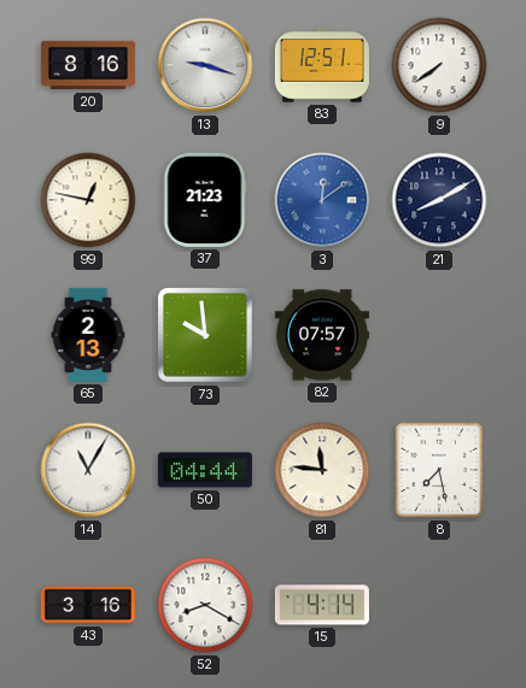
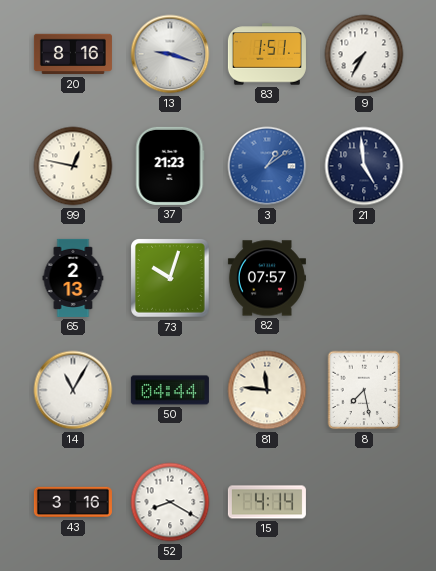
83: 12:51 -> 1:51
9: 7:39 -> 7:35
3: 12:09 -> 1:09
21: 8:10 -> 4:59
73: 9:59 -> 10:03
